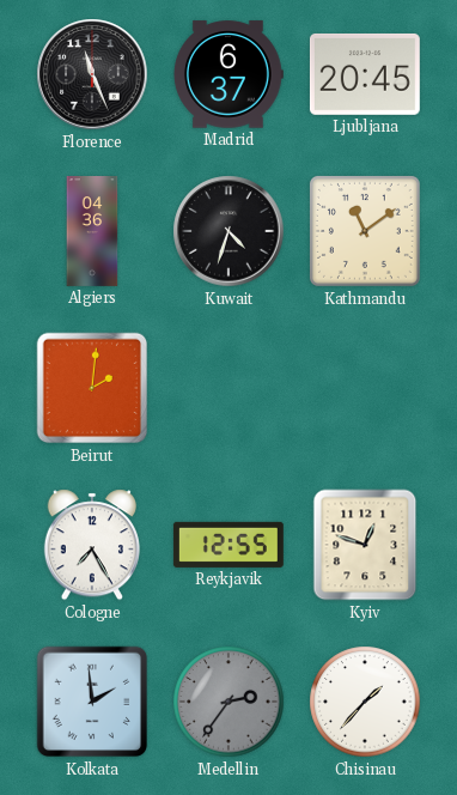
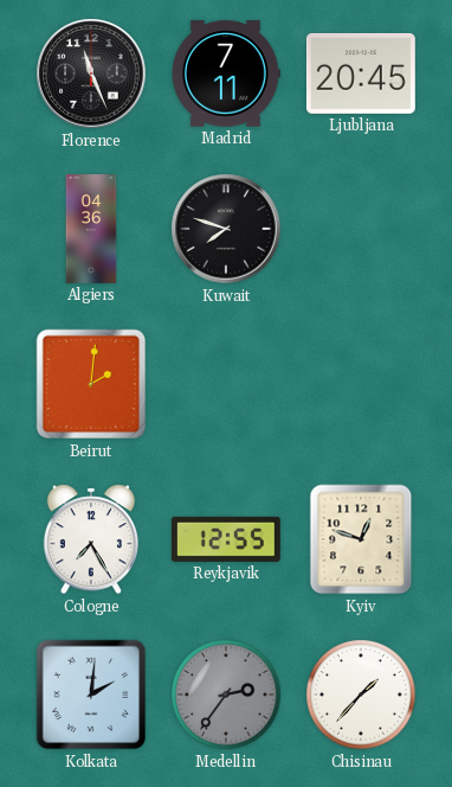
Madrid: 6:37 -> 7:11
Kuwait: 4:33 -> 7:48
Kathmandu: 11:09 -> none
Kolkata: 1:59 -> 2:01
